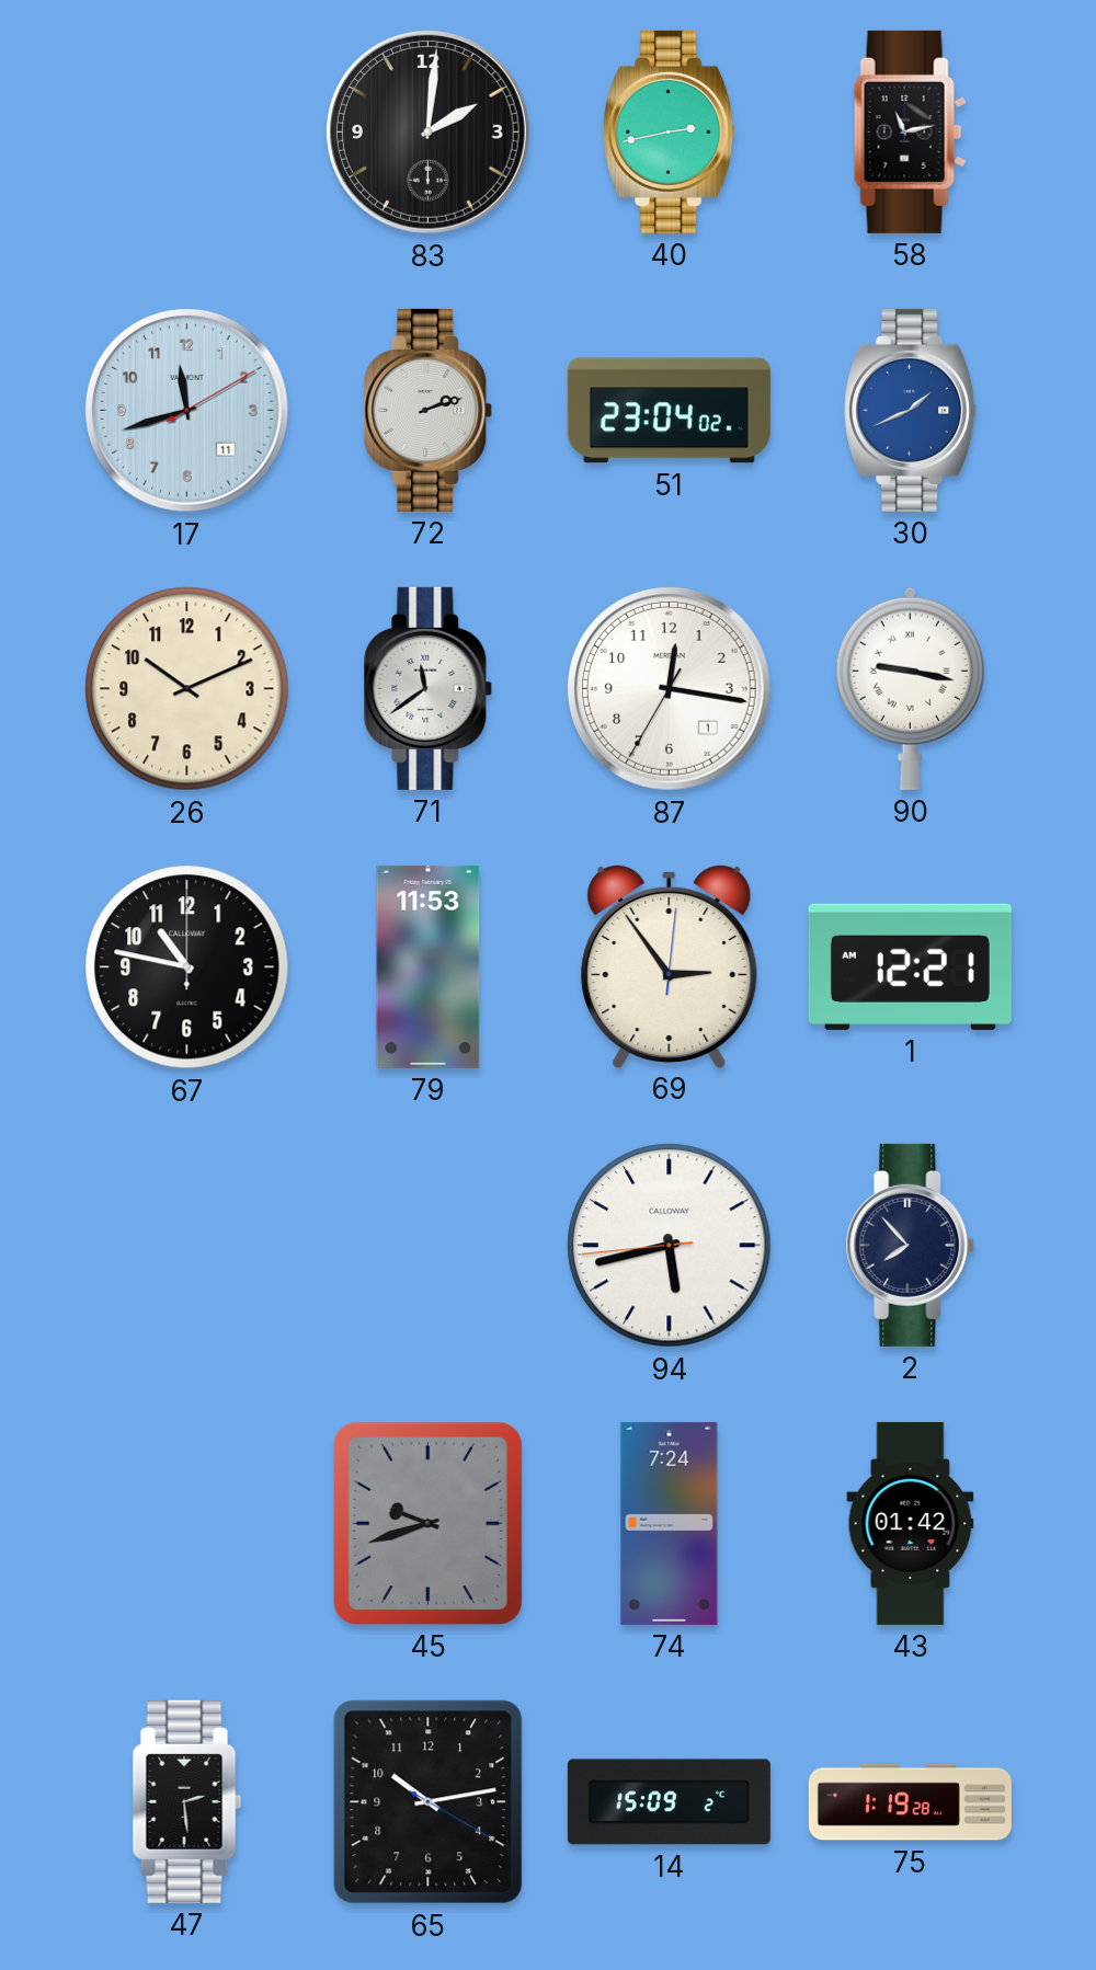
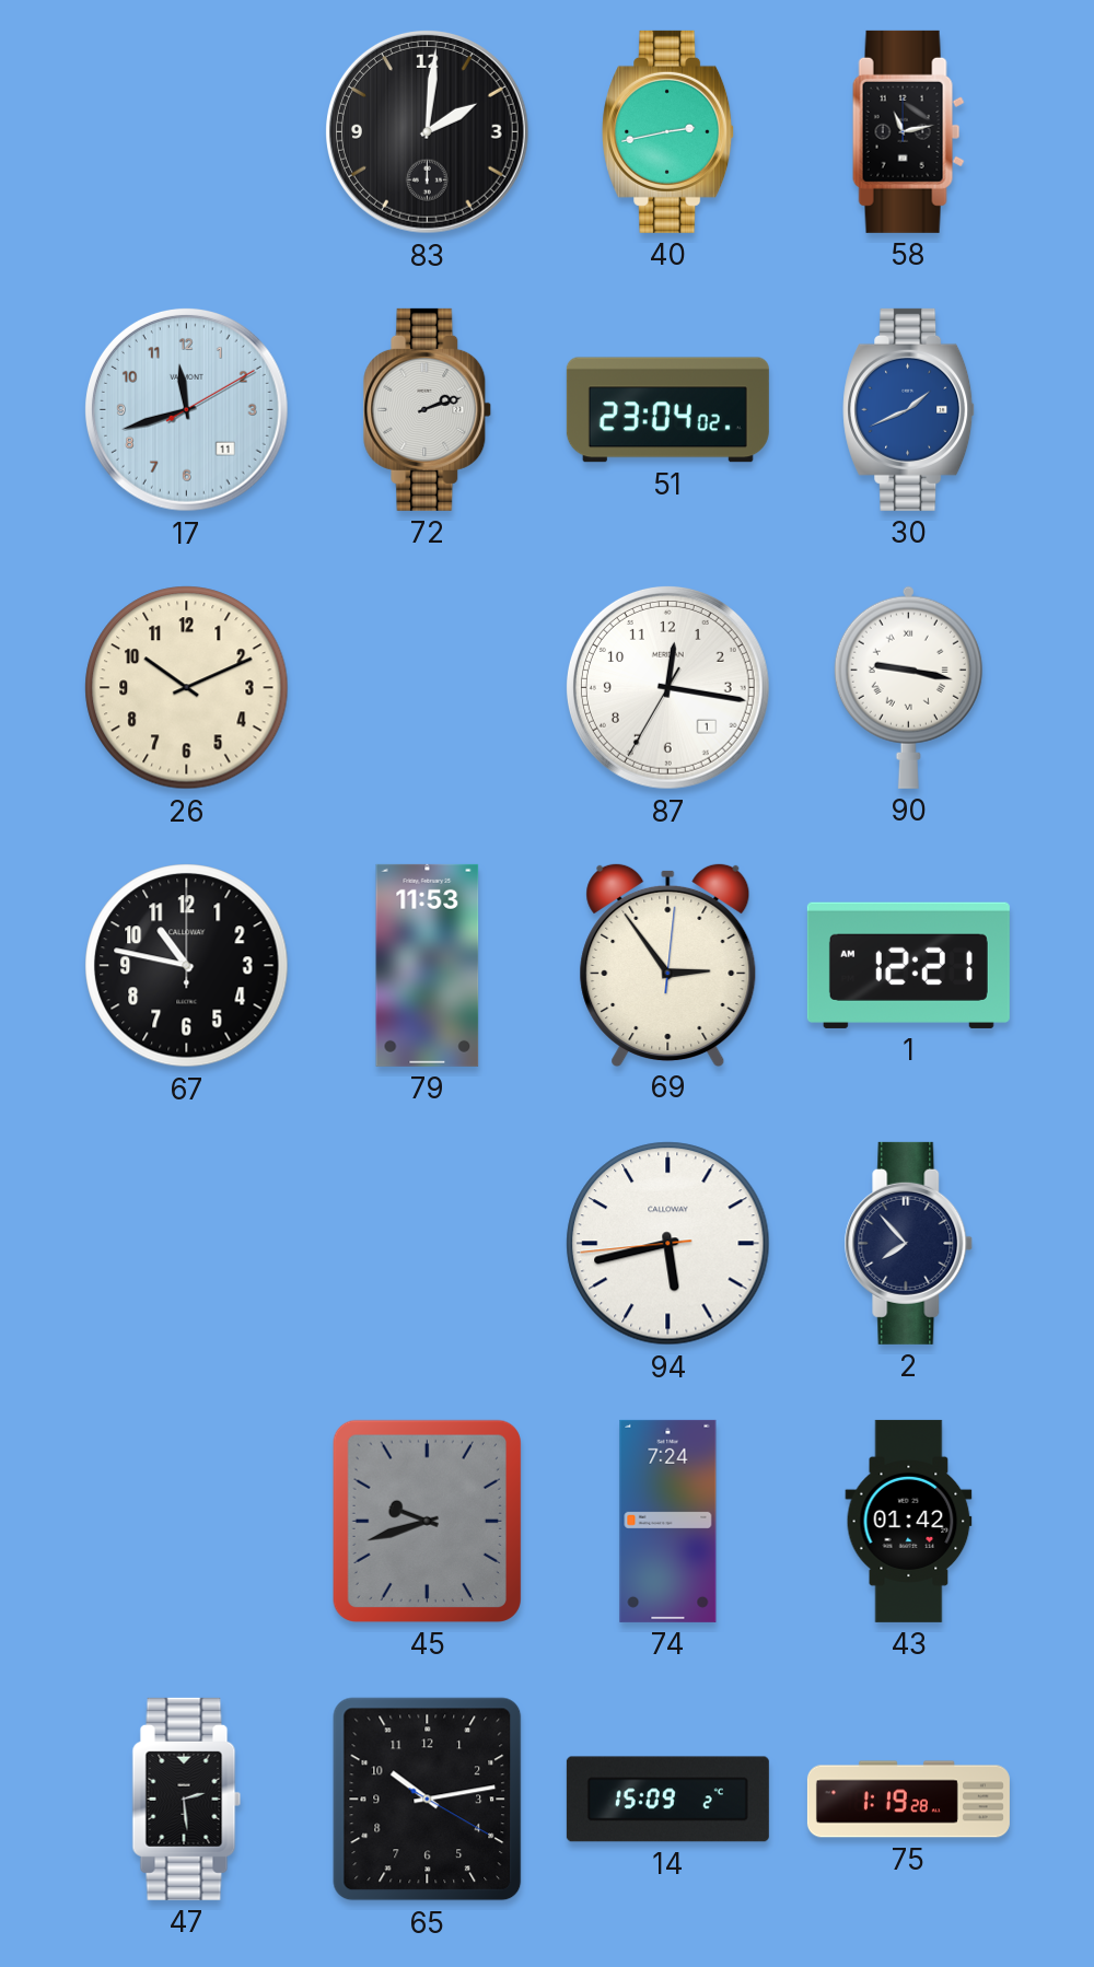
71: 11:39 -> none
